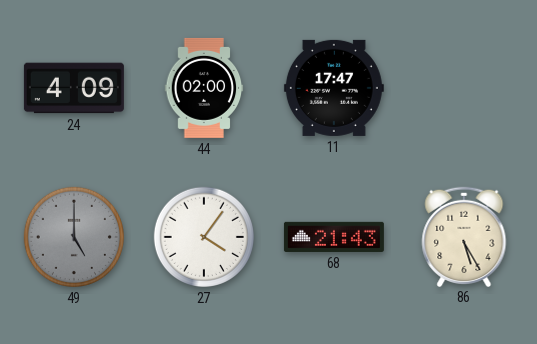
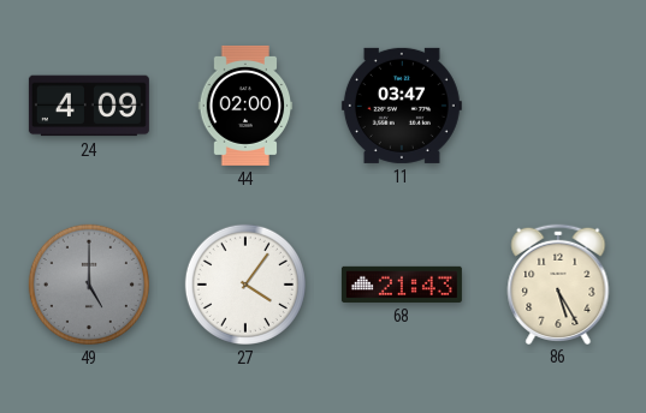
11: 17:47 -> 03:47
